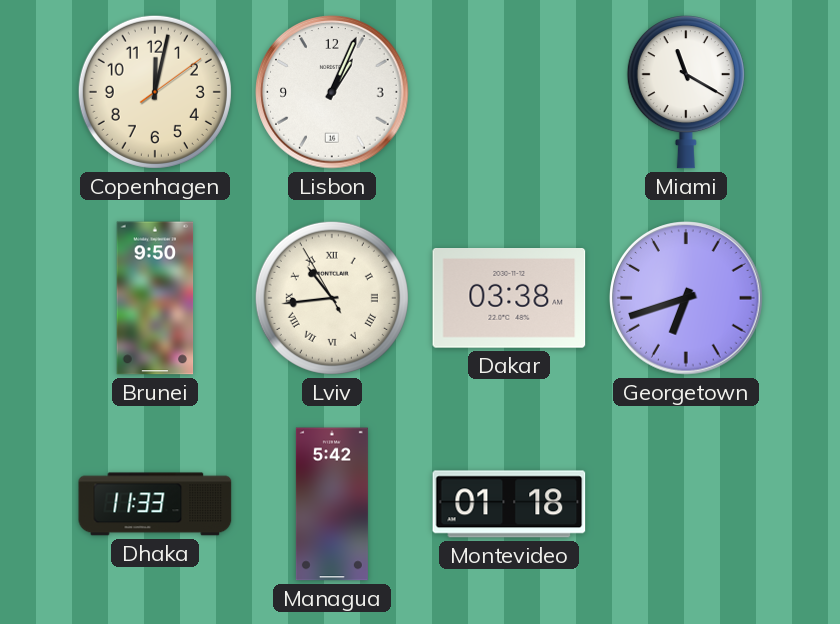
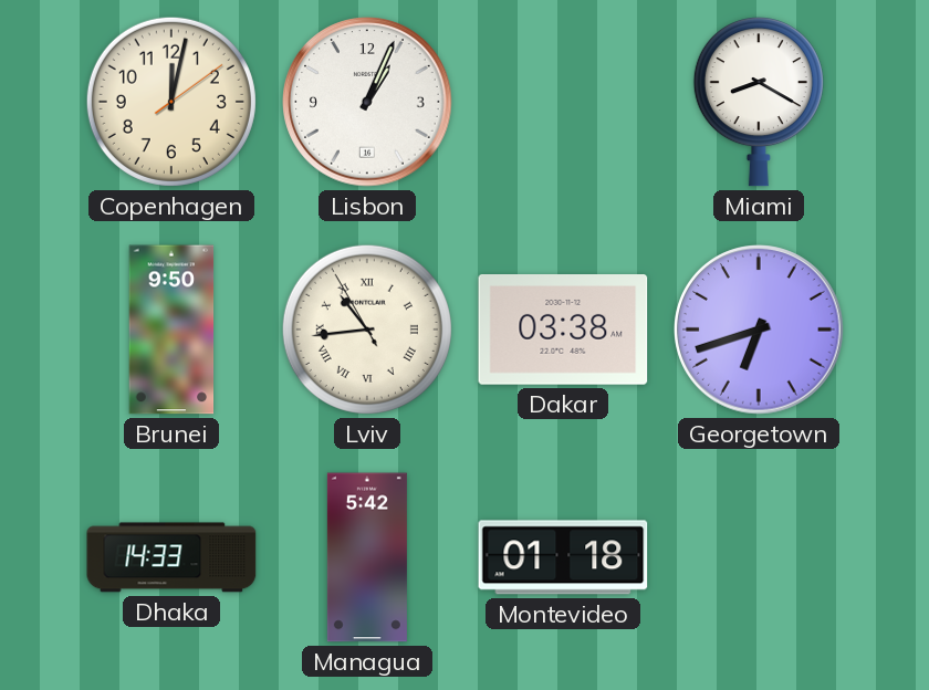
Miami: 11:20 -> 8:20
Dhaka: 11:33 -> 14:33
